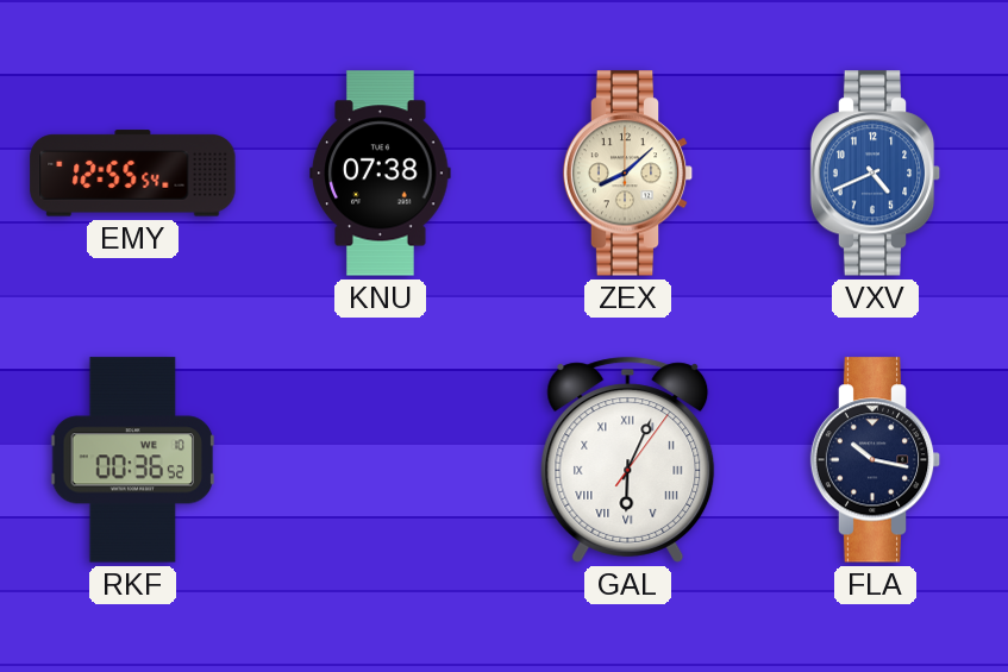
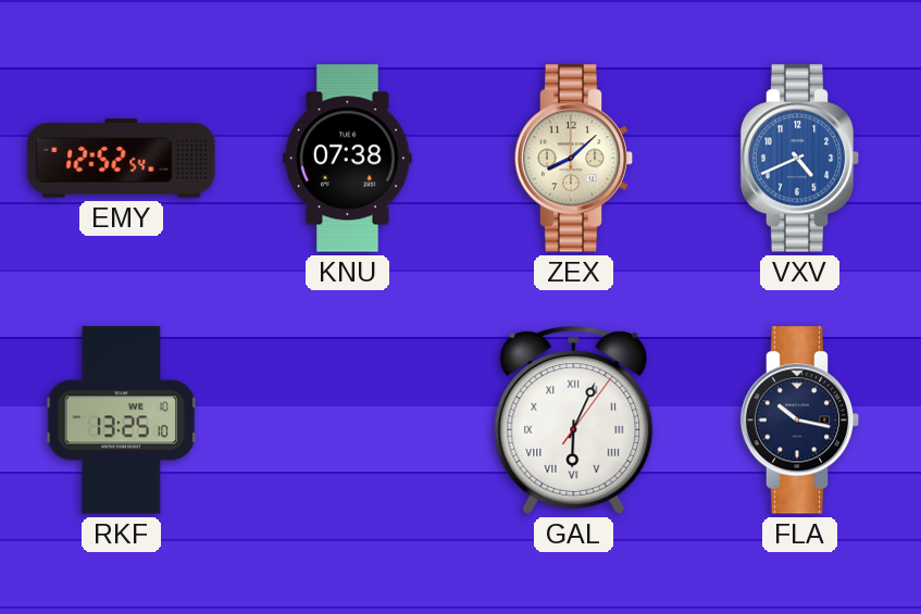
EMY: 12:55 -> 12:52
RKF: 00:36 -> 13:25
